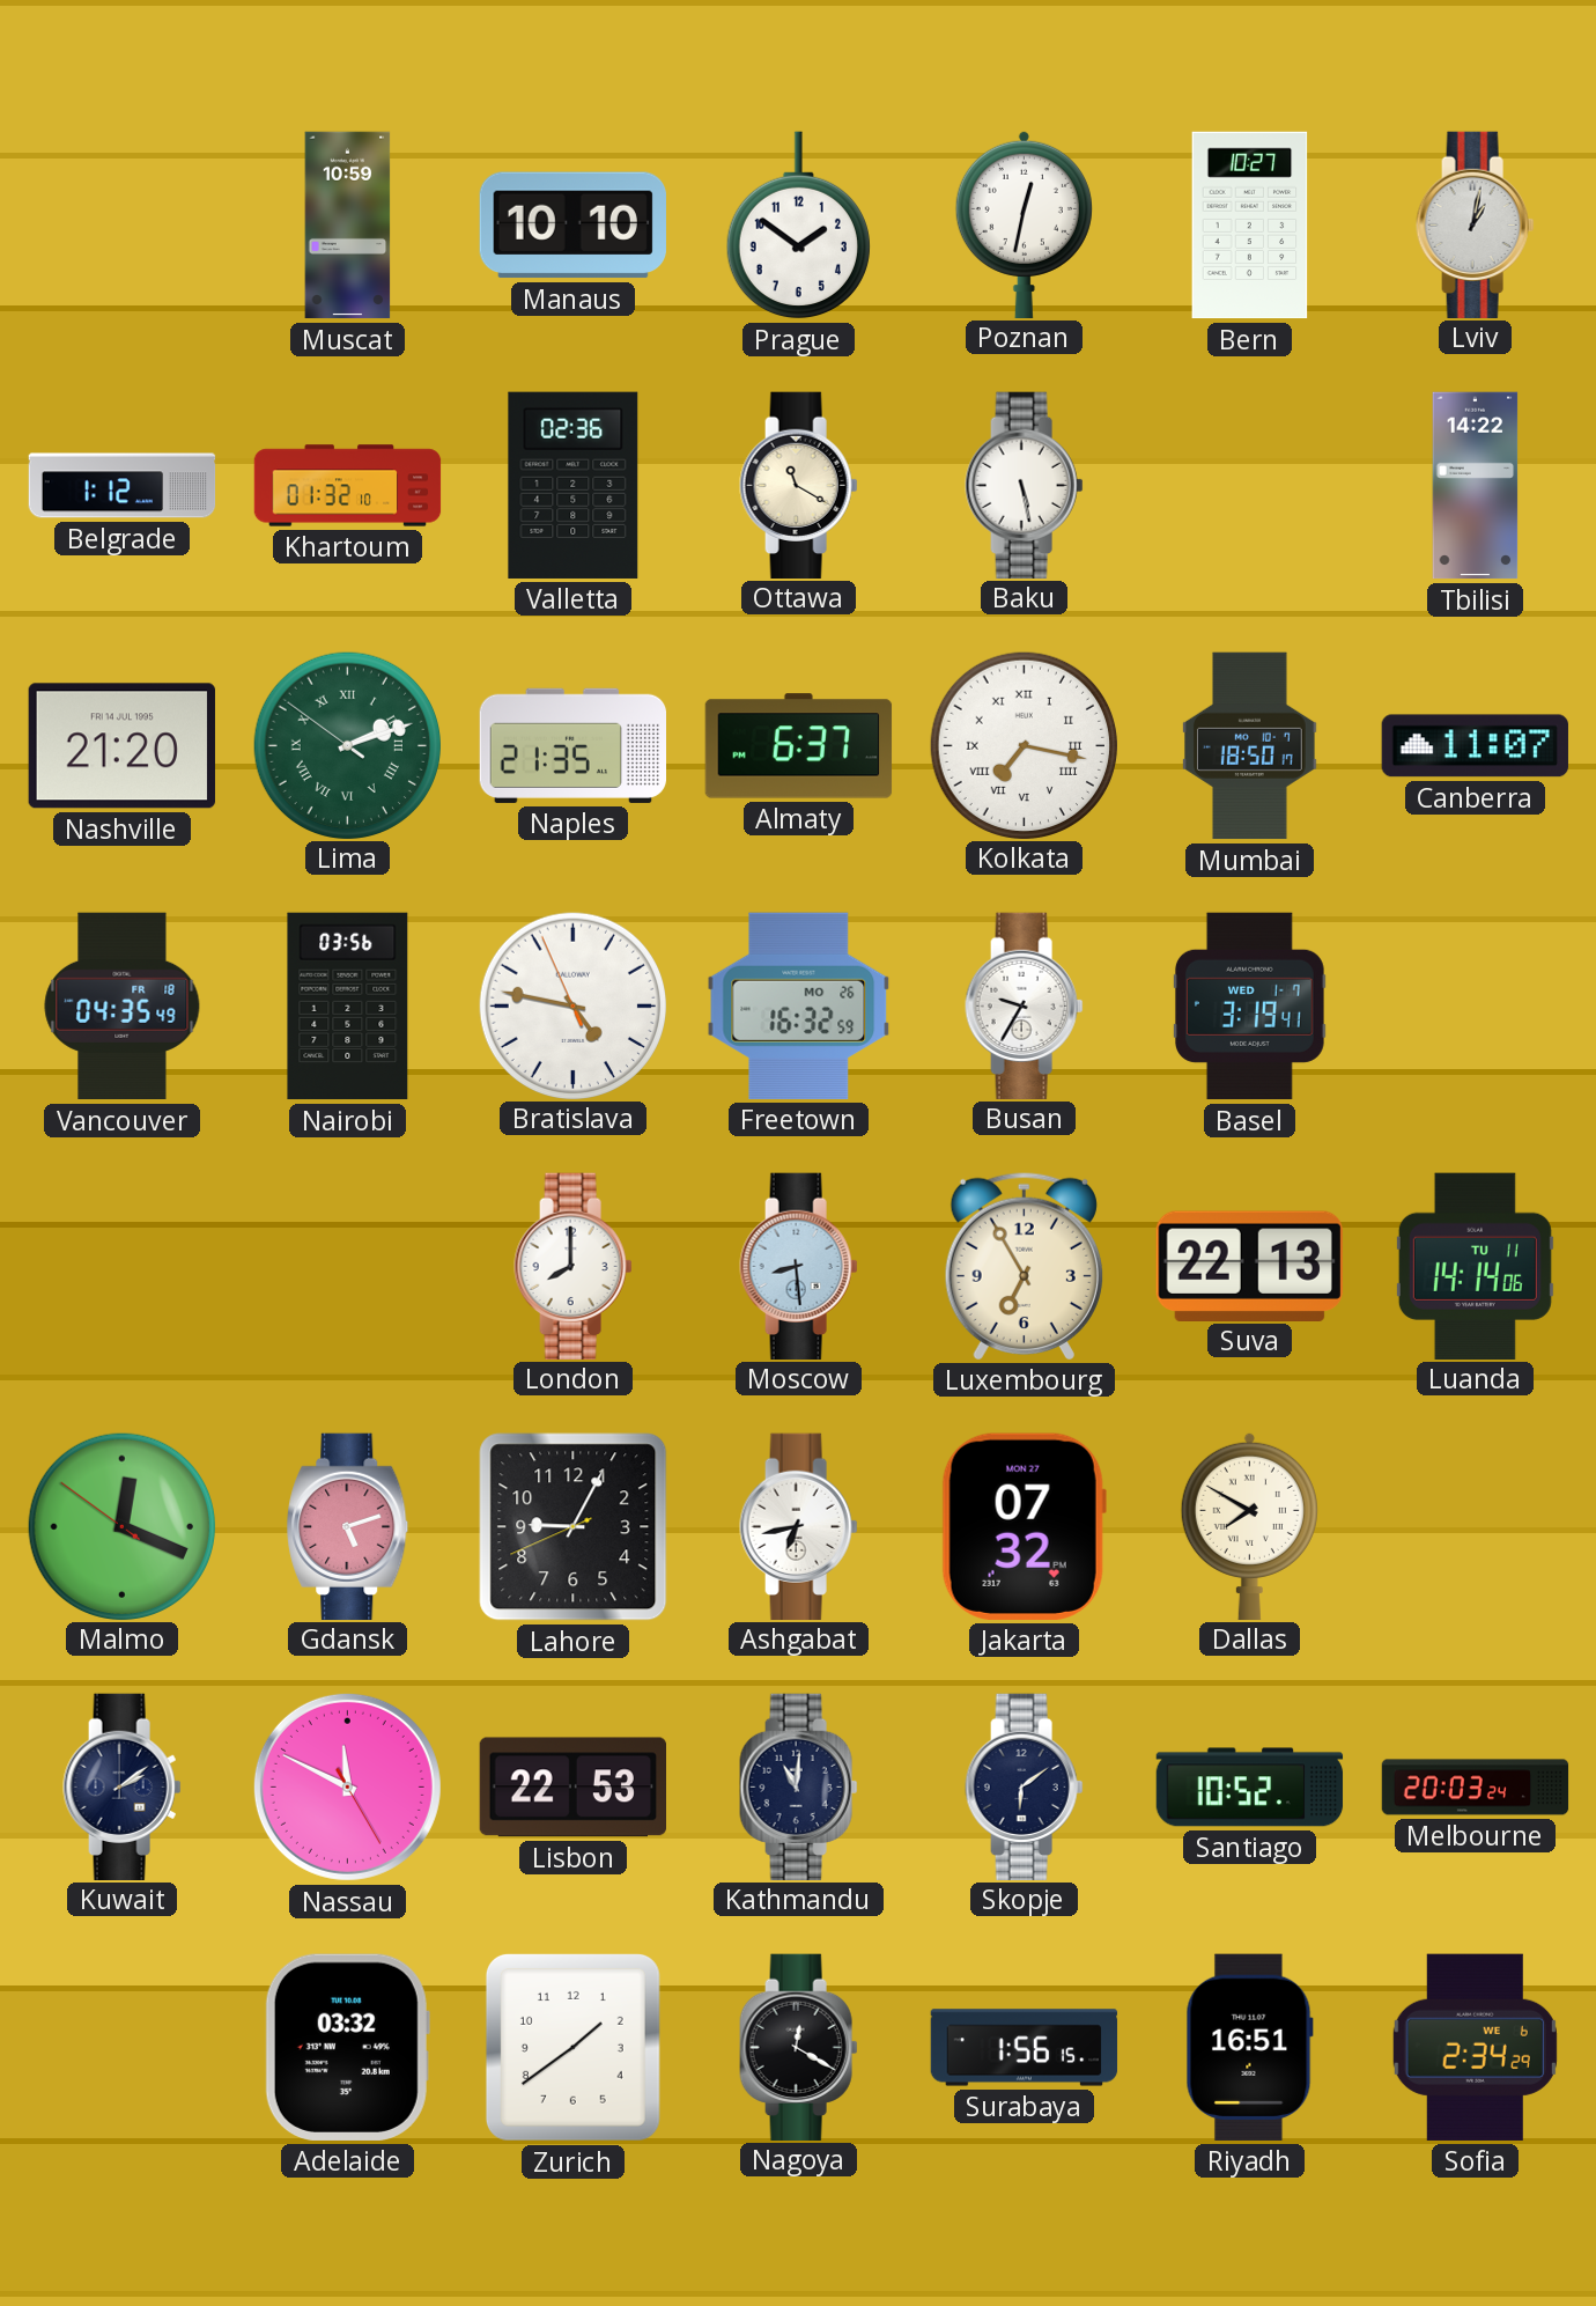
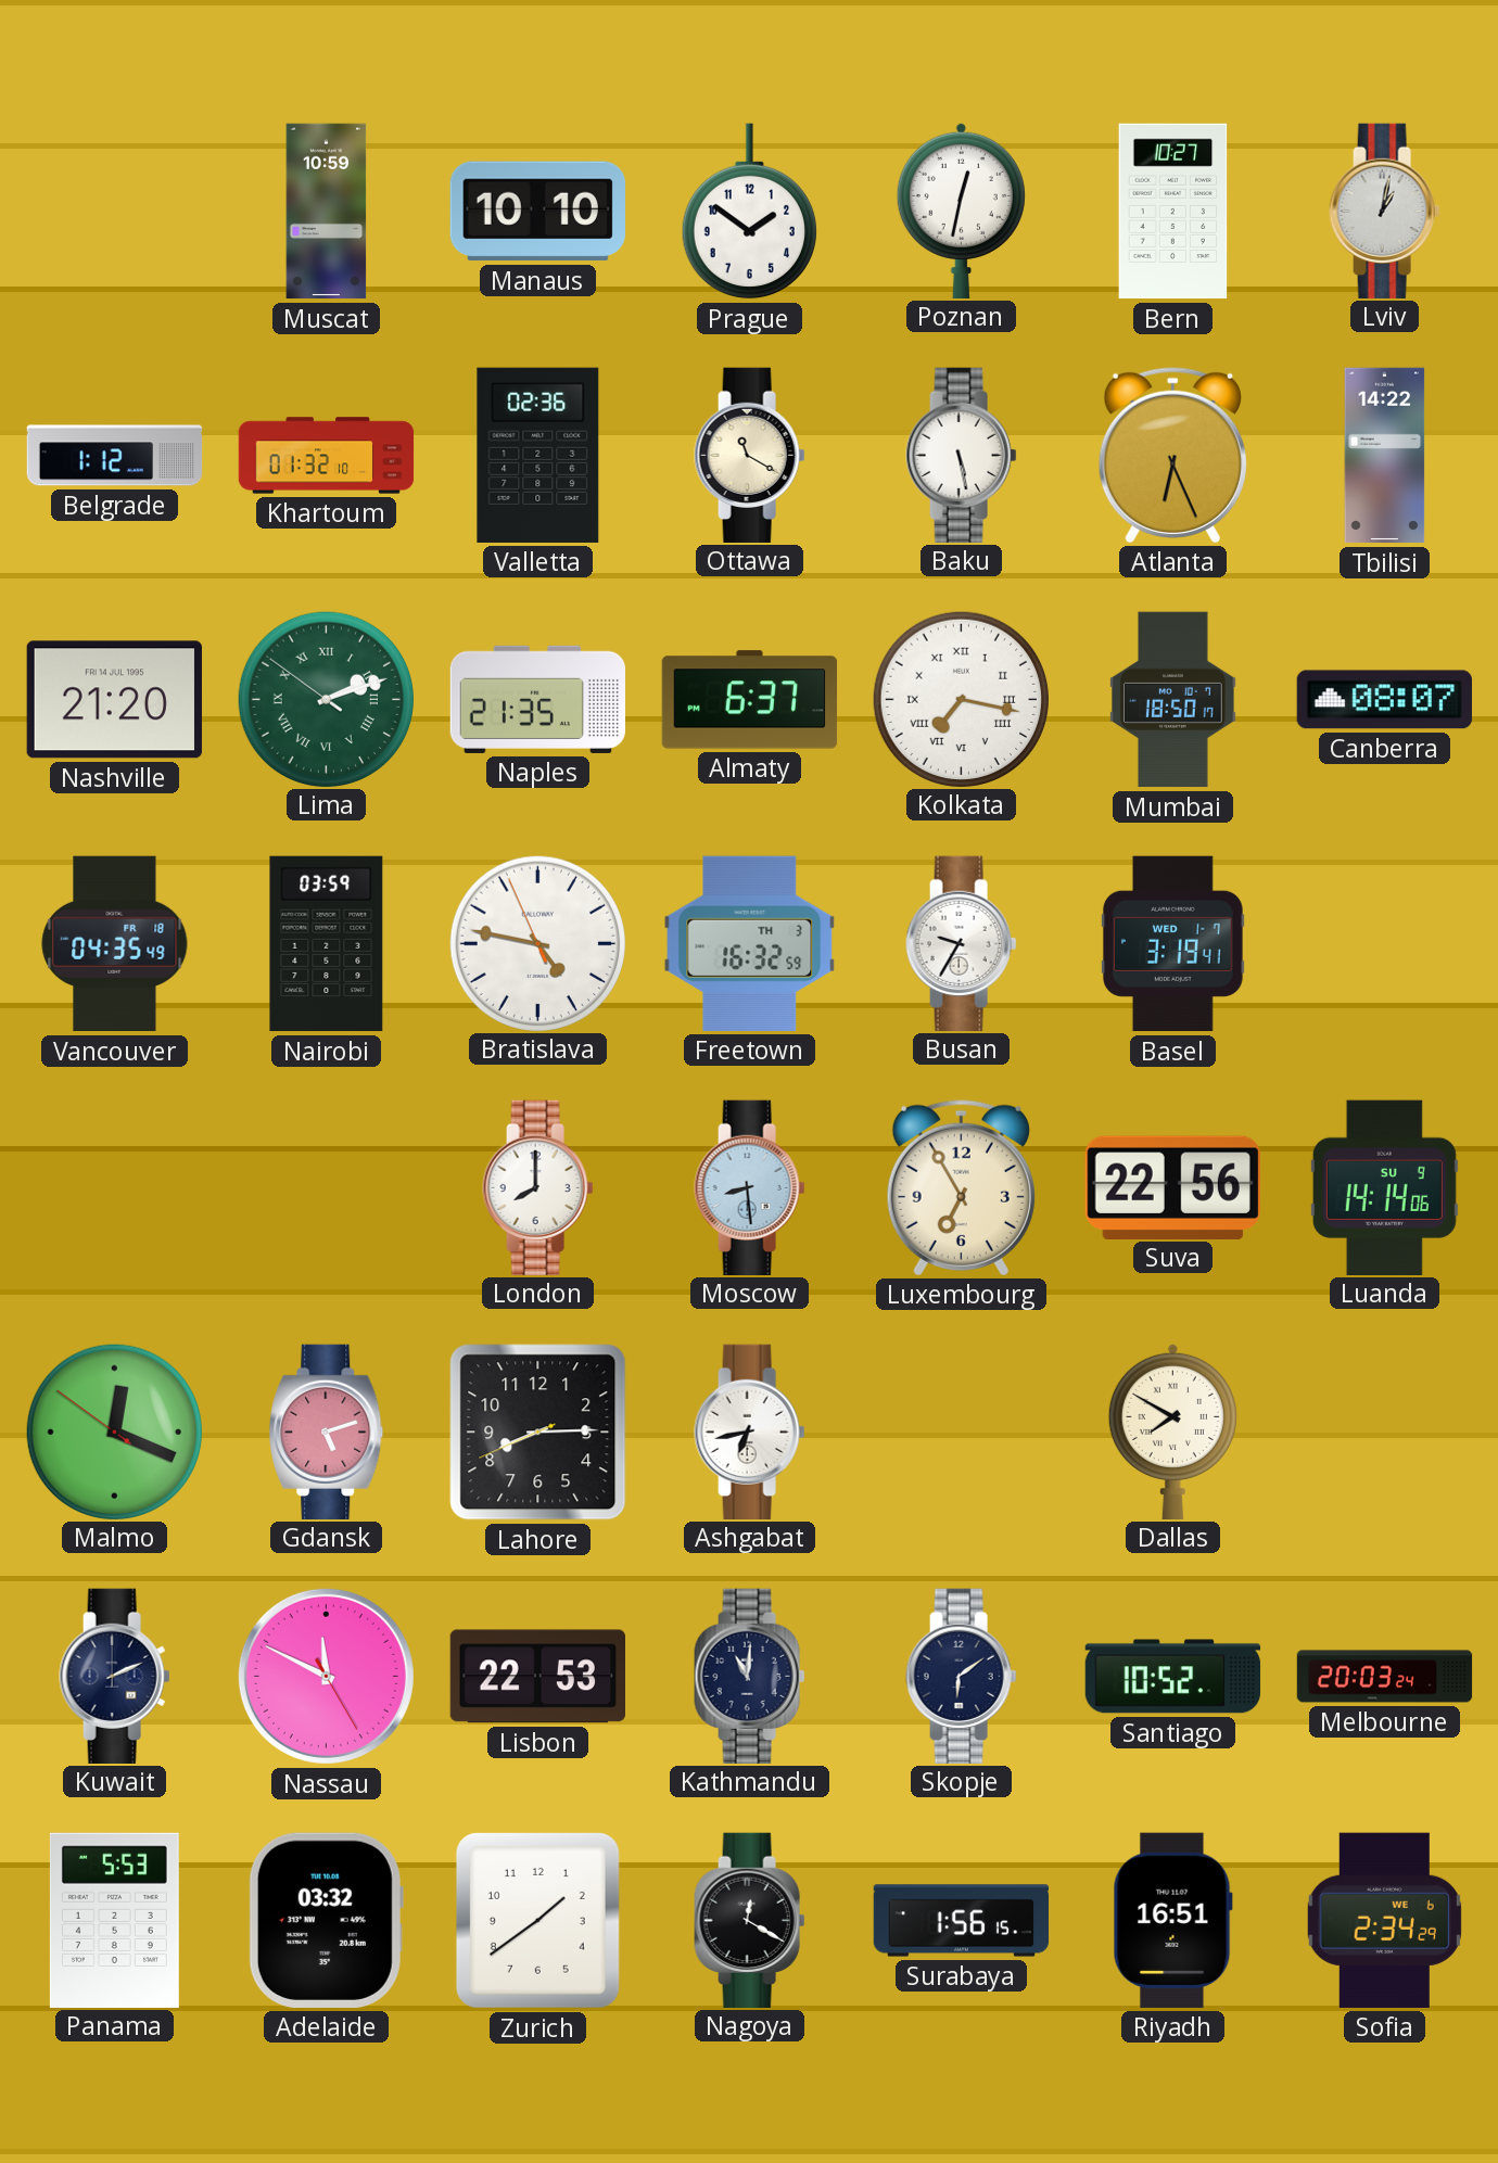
Atlanta: none -> 6:26
Canberra: 11:07 -> 08:07
Nairobi: 03:56 -> 03:59
Freetown date: MO 26 -> TH 3
Suva: 22:13 -> 22:56
Luanda date: TU 11 -> SU 9
Lahore: 9:04 -> 8:14
Jakarta: 07:32 -> none
Kuwait: 2:09 -> 2:11
Panama: none -> 5:53
